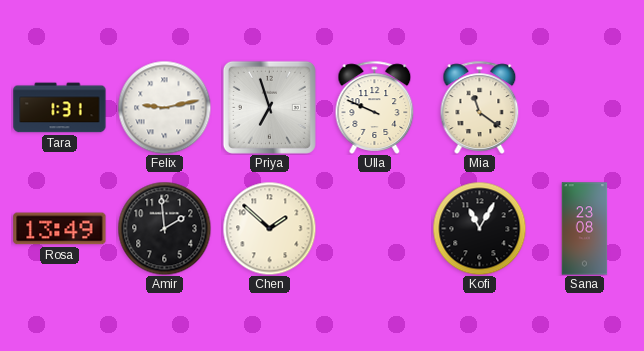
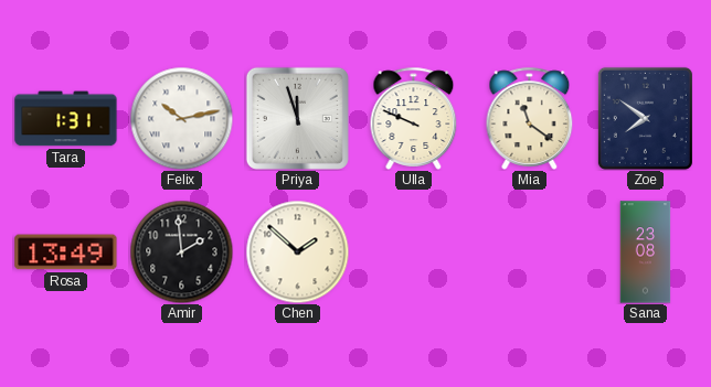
Felix: 9:13 -> 10:13
Priya: 6:57 -> 11:57
Zoe: none -> 7:51
Kofi: 11:05 -> none
